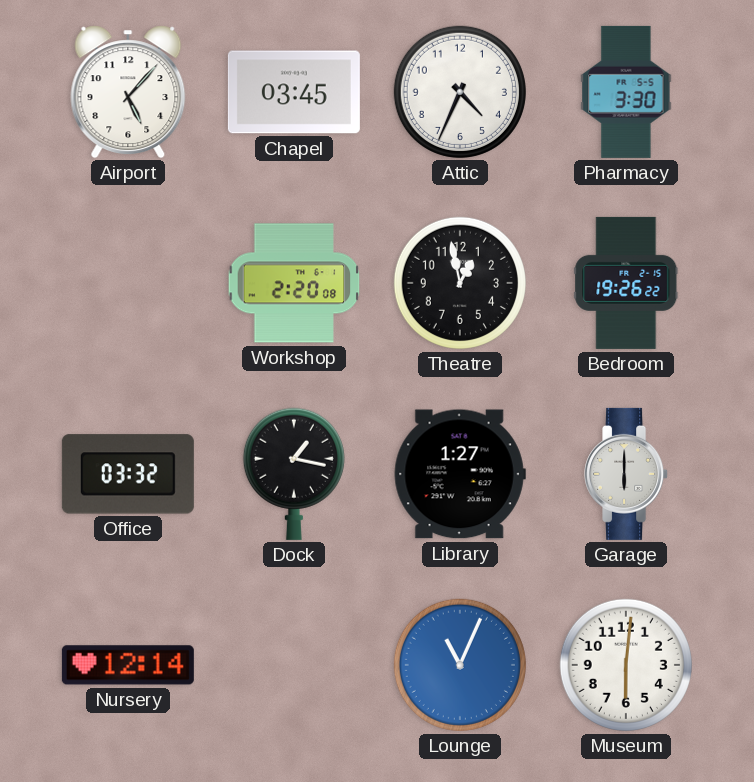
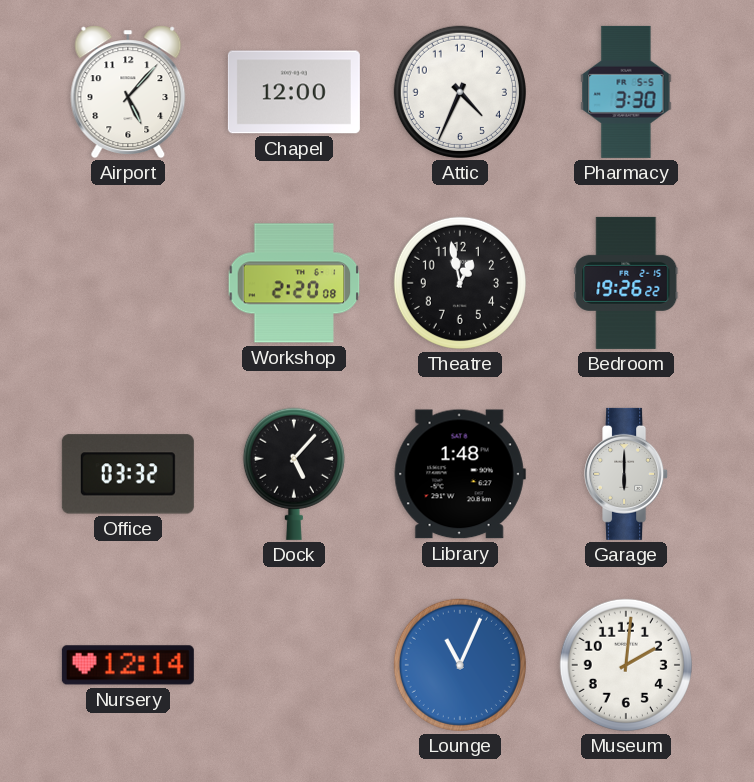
Chapel: 03:45 -> 12:00
Dock: 1:17 -> 5:07
Library: 1:27 -> 1:48
Museum: 6:01 -> 2:01
